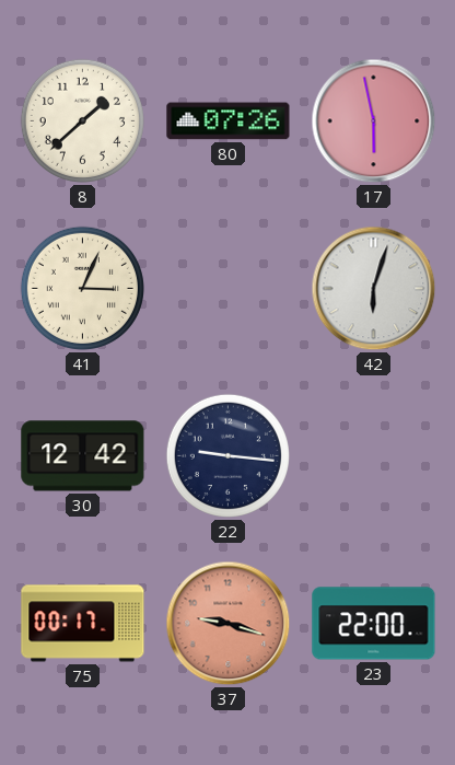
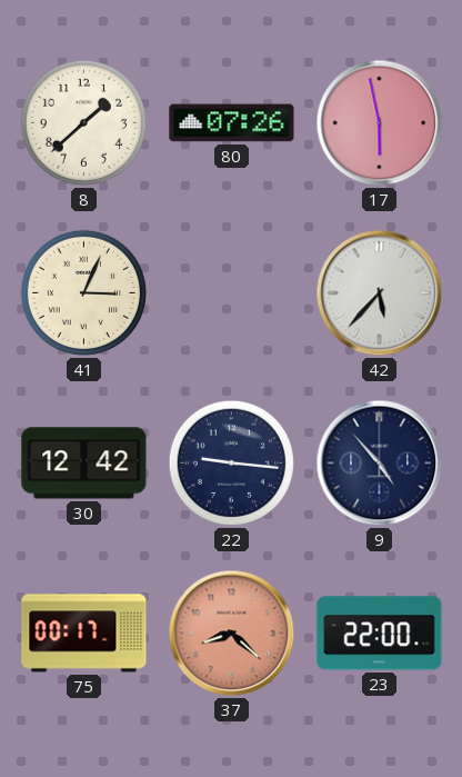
42: 6:03 -> 5:37
9: none -> 4:53
37: 9:18 -> 8:22
